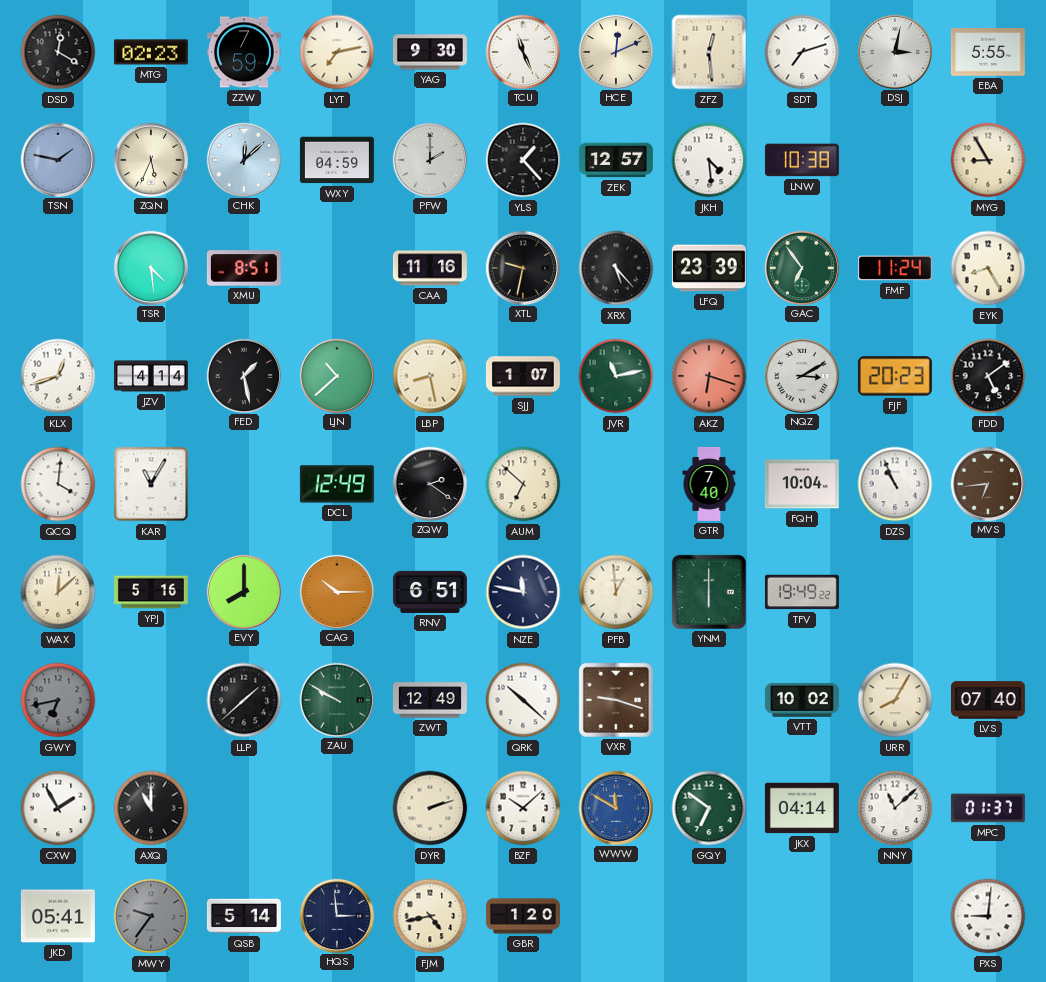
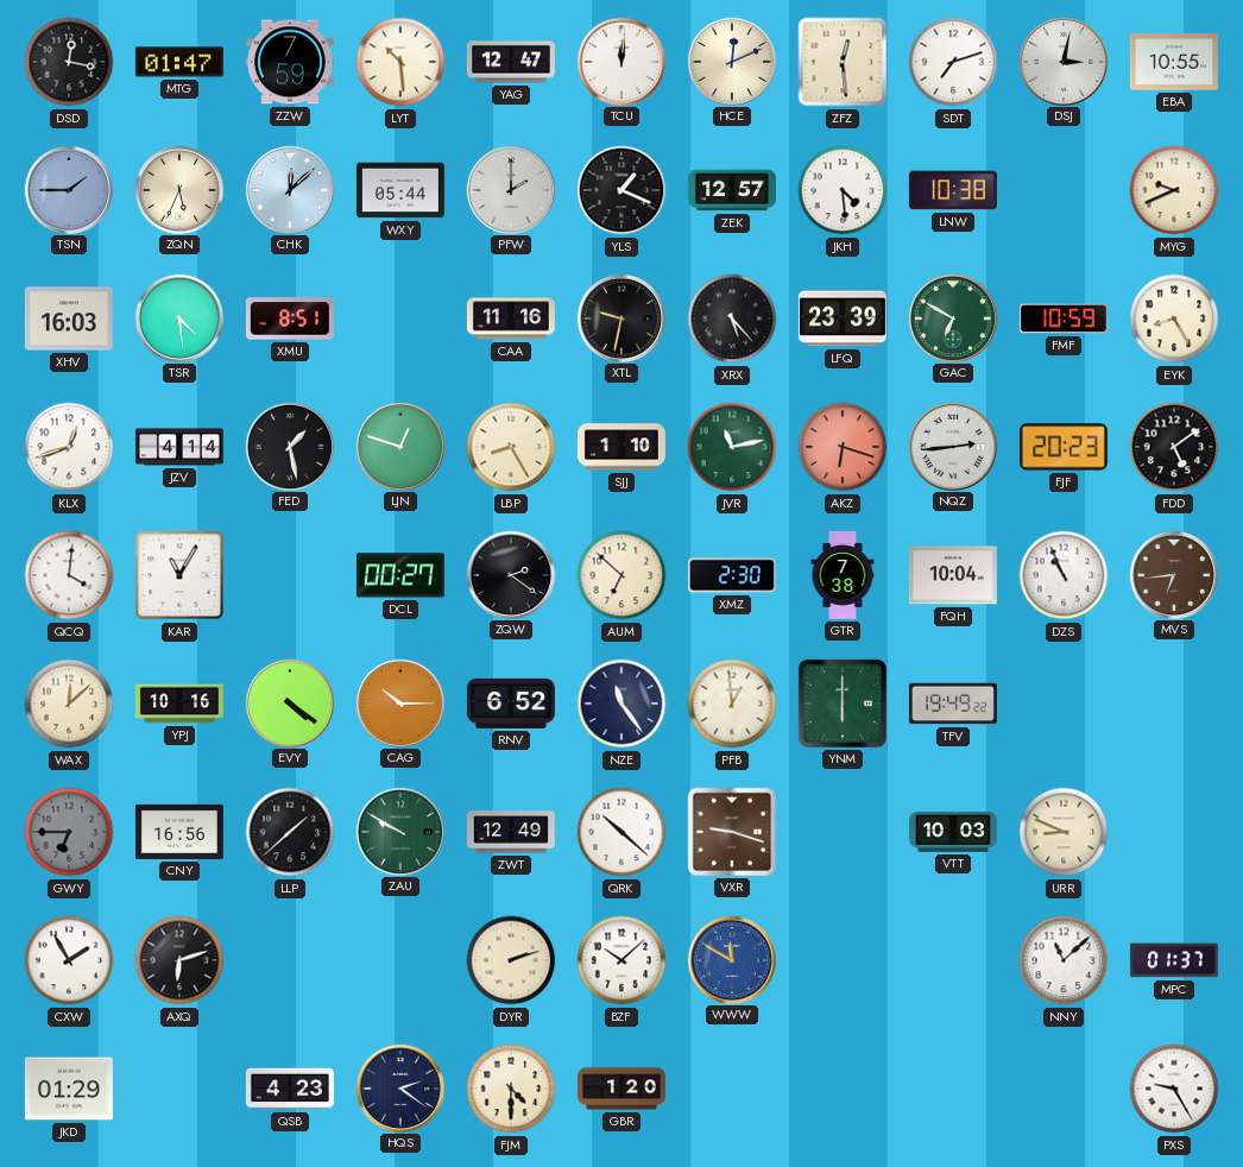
DSD: 12:20 -> 12:17
MTG: 02:23 -> 01:47
LYT: 7:13 -> 10:29
YAG: 9:30 -> 12:47
TCU: 11:26 -> 12:01
EBA: 5:55 -> 10:55
TSN: 1:47 -> 1:45
WXY: 04:59 -> 05:44
YLS: 1:23 -> 1:19
MYG: 8:55 -> 9:41
XHV: none -> 16:03
GAC: 6:54 -> 6:50
FMF: 11:24 -> 10:59
LJN: 10:38 -> 12:48
LBP: 8:28 -> 8:25
SJJ: 1:07 -> 1:10
NQZ: 3:10 -> 2:44
DCL: 12:49 -> 00:27
XMZ: none -> 2:30
GTR: 7:40 -> 7:38
YPJ: 5:16 -> 10:16
EVY: 8:00 -> 4:21
RNV: 6:51 -> 6:52
NZE: 11:47 -> 11:24
GWY: 6:43 -> 6:45
CNY: none -> 16:56
VTT: 10:02 -> 10:03
URR: 8:05 -> 8:49
LVS: 07:40 -> none
AXQ: 11:00 -> 6:12
GQY: 6:51 -> none
JKX: 04:14 -> none
JKD: 05:41 -> 01:29
MWY: 9:36 -> none
QSB: 5:14 -> 4:23
HQS: 2:59 -> 2:21
FJM: 4:43 -> 4:30
PXS: 9:01 -> 9:25
